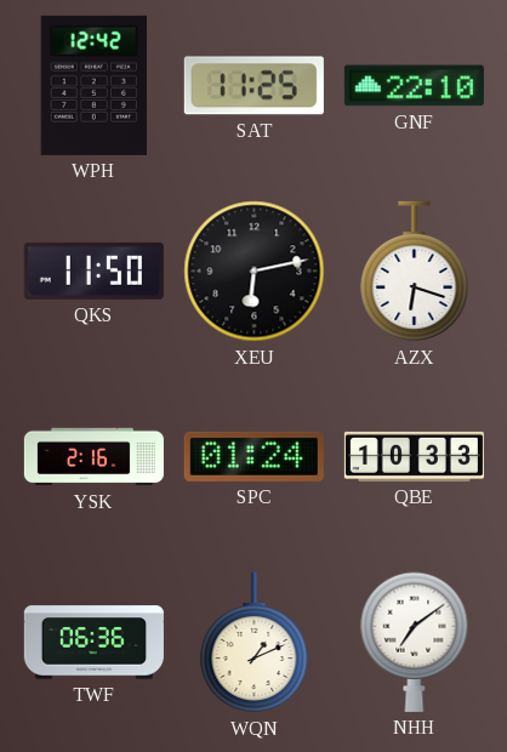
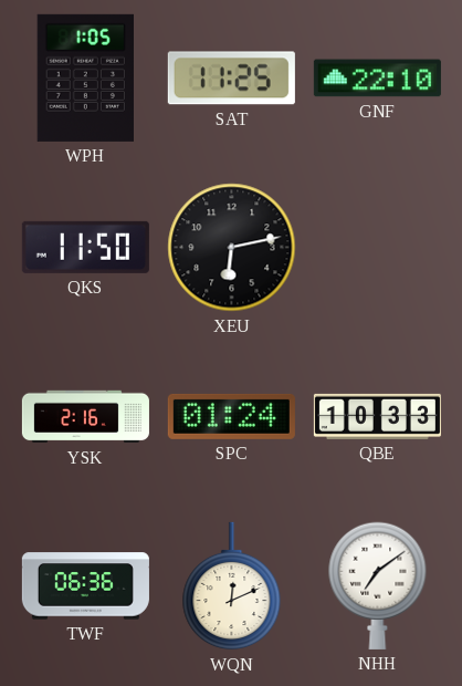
WPH: 12:42 -> 1:05
AZX: 6:18 -> none
WQN: 1:11 -> 12:11
